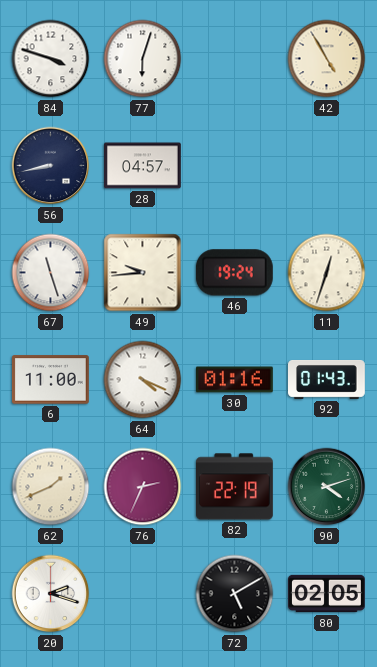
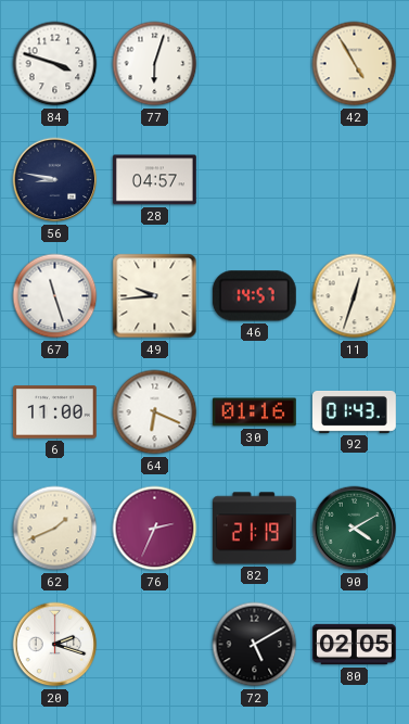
56: 8:43 -> 8:47
46: 19:24 -> 14:57
64: 4:19 -> 6:19
82: 22:19 -> 21:19
90: 4:12 -> 4:10
